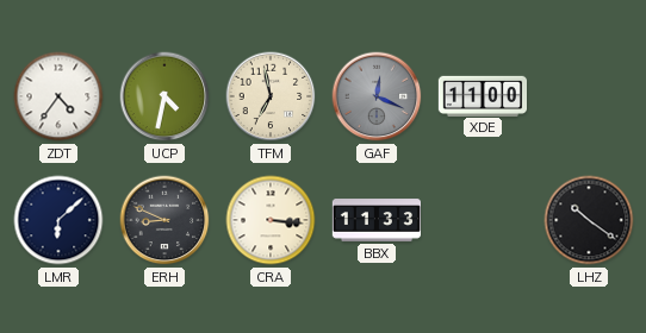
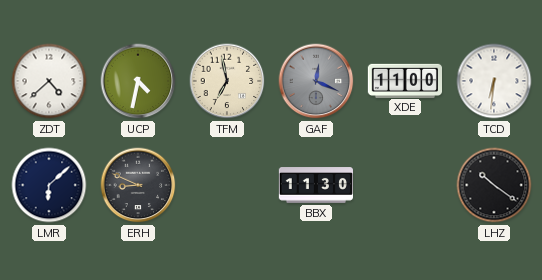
ZDT: 4:36 -> 4:38
TCD: none -> 6:31
CRA: 3:16 -> none
BBX: 11:33 -> 11:30
